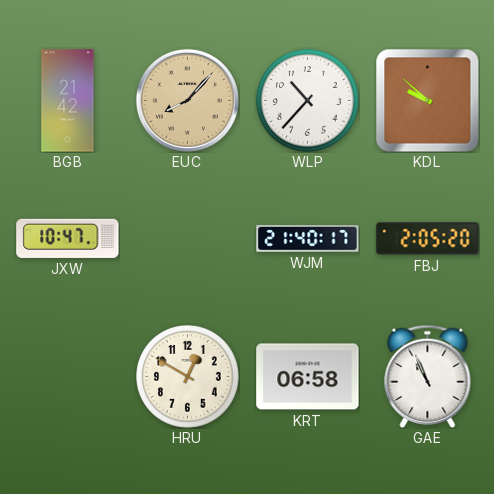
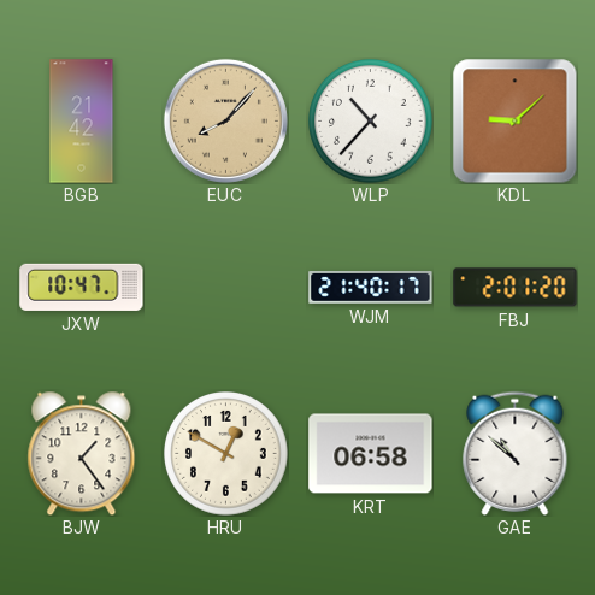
KDL: 9:52 -> 9:08
FBJ: 2:05 -> 2:01
BJW: none -> 1:24
GAE: 10:56 -> 10:52
